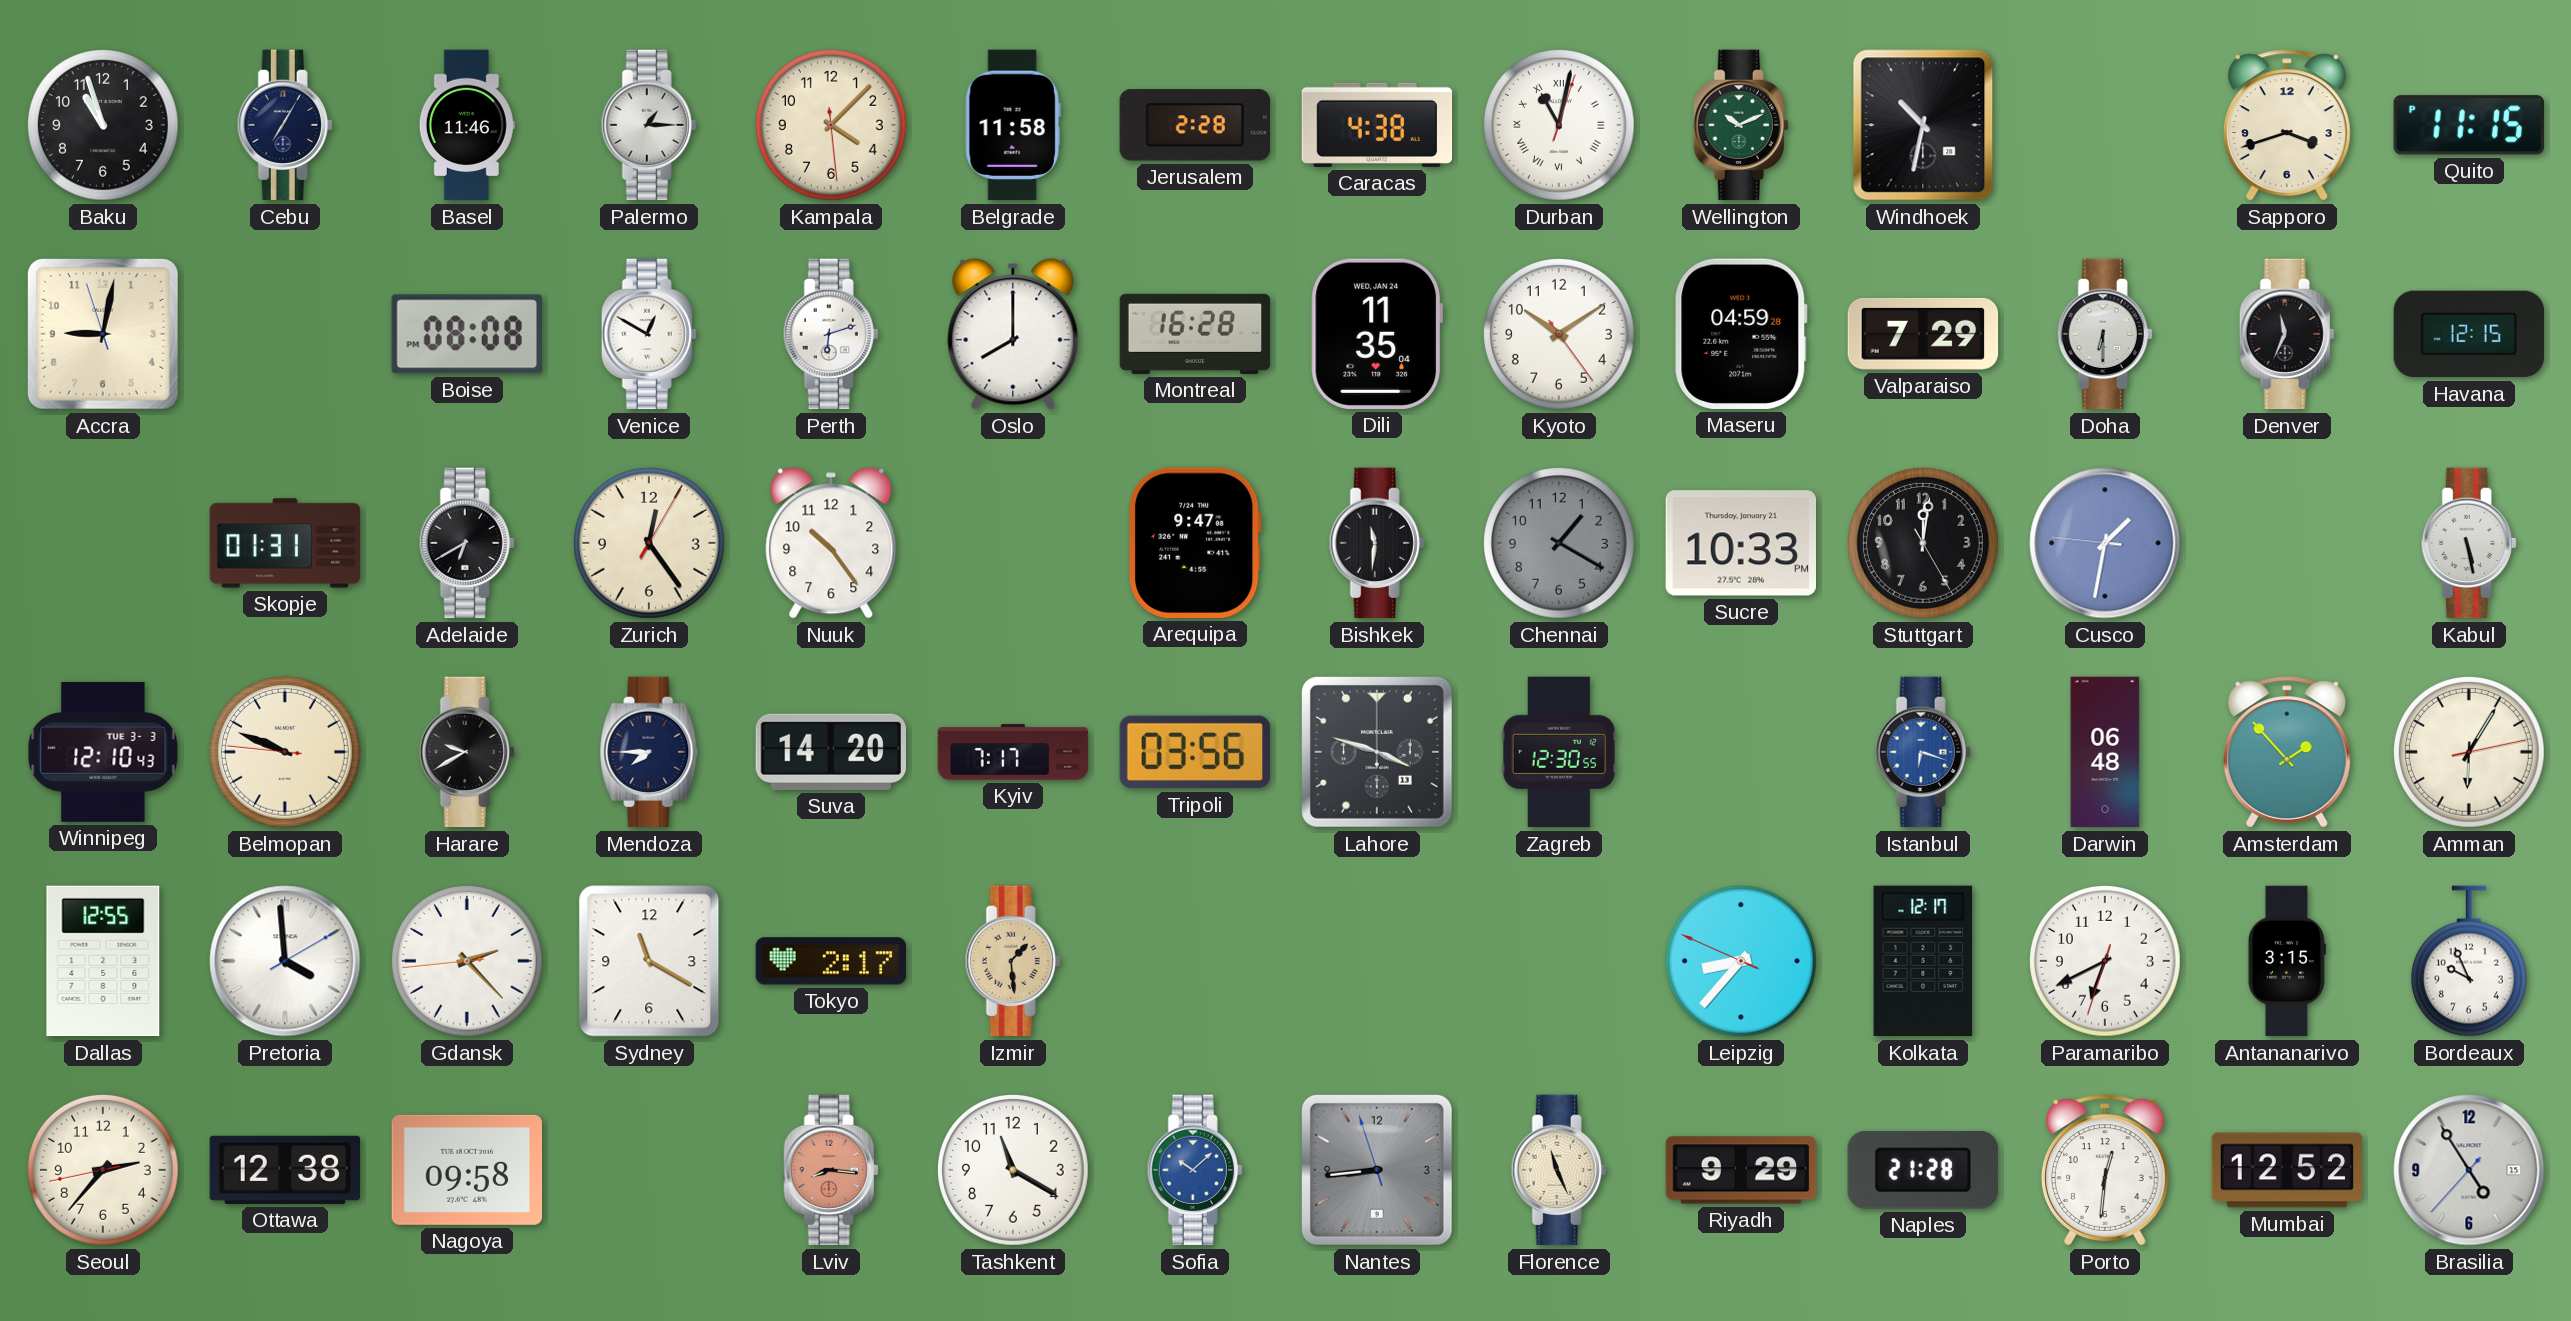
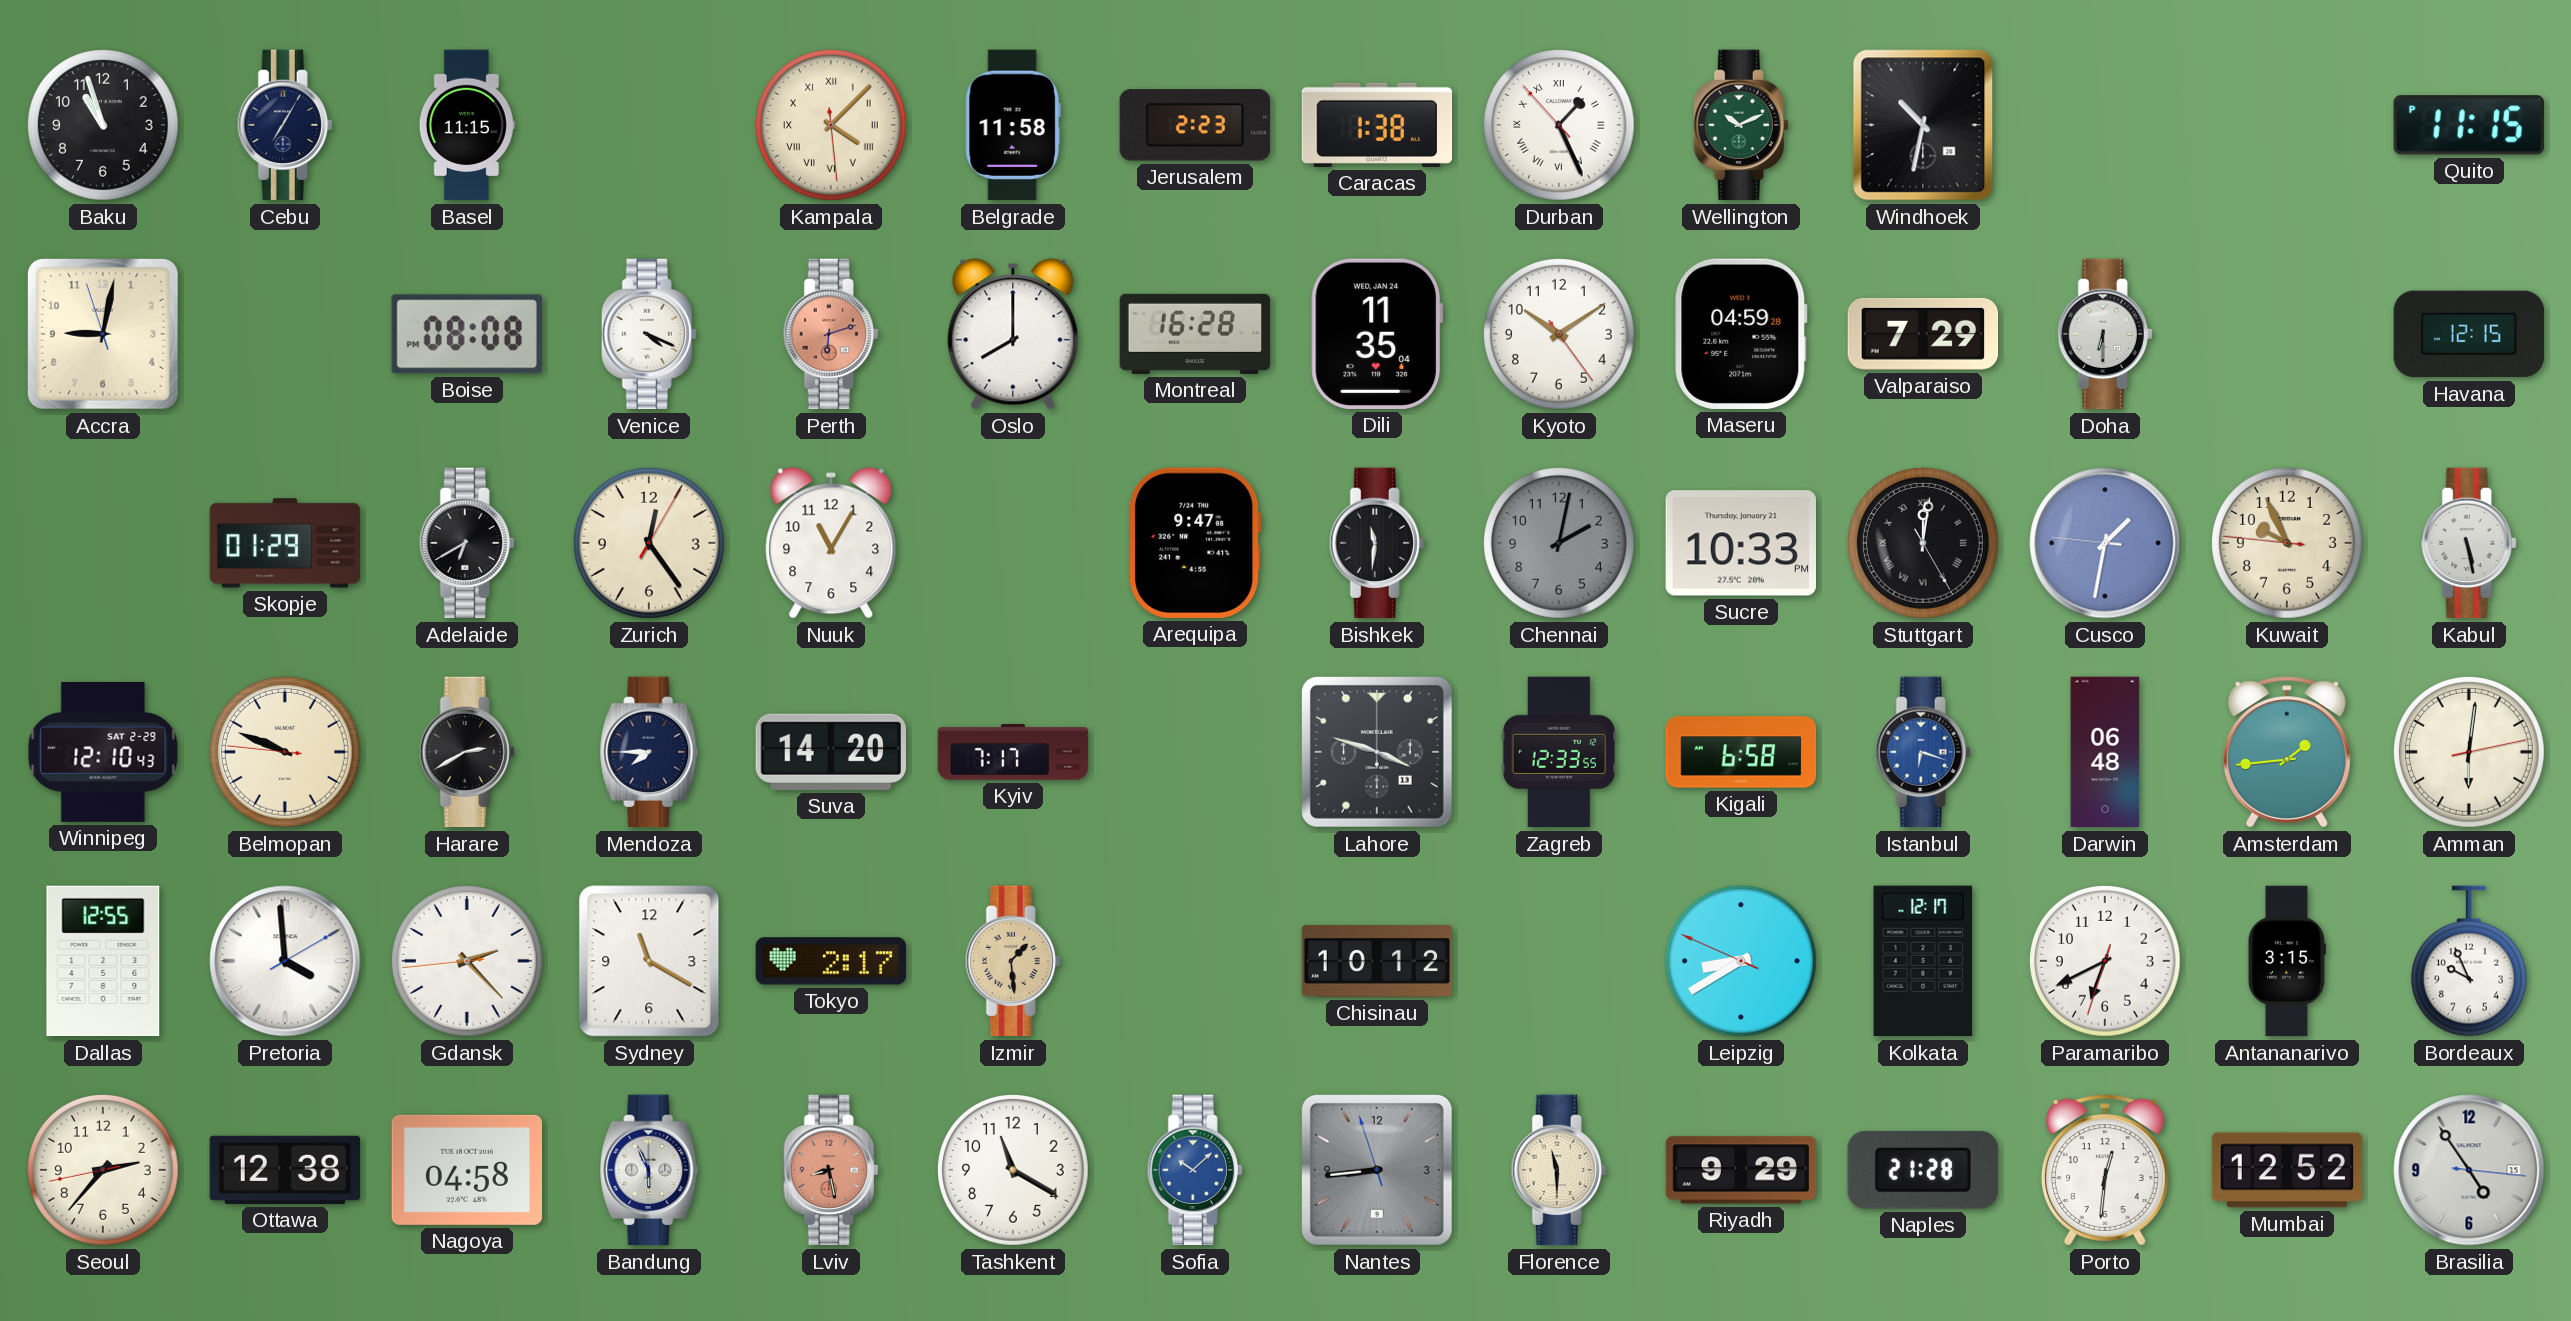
Basel: 11:46 -> 11:15
Palermo: 1:15 -> none
Kampala numerals: Arabic -> Roman
Jerusalem: 2:28 -> 2:23
Caracas: 4:38 -> 1:38
Durban: 11:02 -> 1:25
Sapporo: 3:42 -> none
Venice: 12:50 -> 4:19
Perth dial: white -> salmon
Denver: 11:34 -> none
Skopje: 01:31 -> 01:29
Nuuk: 10:24 -> 11:05
Chennai: 1:20 -> 2:02
Stuttgart numerals: Arabic -> Roman
Kuwait: none -> 9:55
Winnipeg date: TUE 3-3 -> SAT 2-29
Harare: 9:40 -> 2:40
Tripoli: 03:56 -> none
Zagreb: 12:30 -> 12:33
Kigali: none -> 6:58
Amsterdam: 1:53 -> 1:44
Amman: 6:05 -> 6:01
Chisinau: none -> 10:12
Leipzig: 8:36 -> 8:39
Nagoya: 09:58 -> 04:58
Bandung: none -> 5:56
Lviv: 8:16 -> 8:28
Florence: 11:26 -> 11:30
Brasilia: 4:54:37 -> 4:54:16
